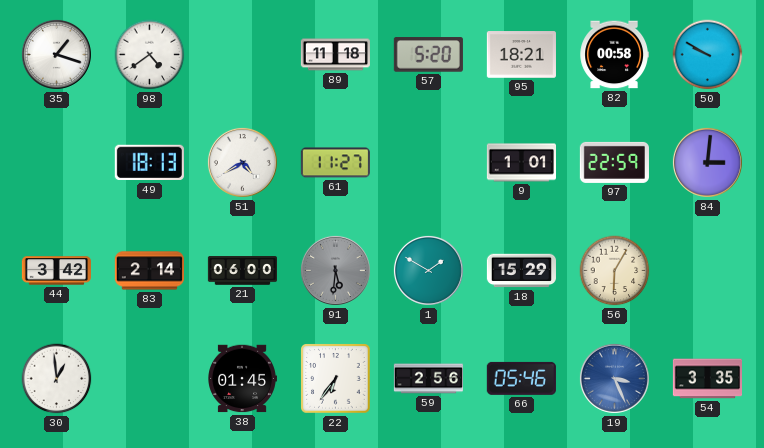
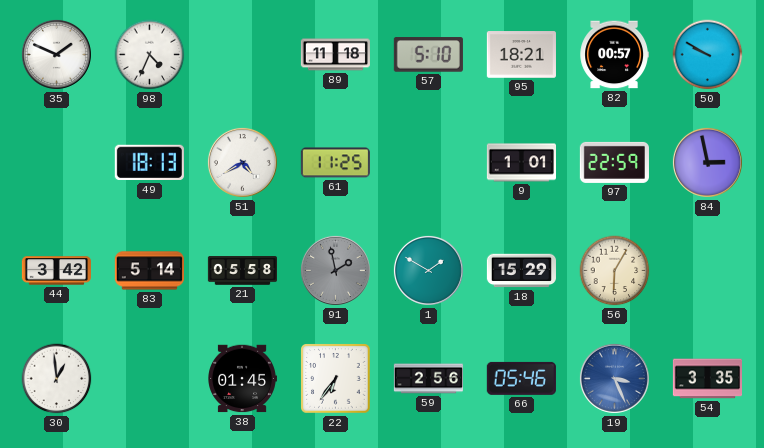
35: 1:18 -> 1:49
98: 4:39 -> 4:34
57: 5:20 -> 5:10
82: 00:58 -> 00:57
61: 11:27 -> 11:25
84: 3:01 -> 2:58
83: 2:14 -> 5:14
21: 06:00 -> 05:58
91: 5:31 -> 1:58
